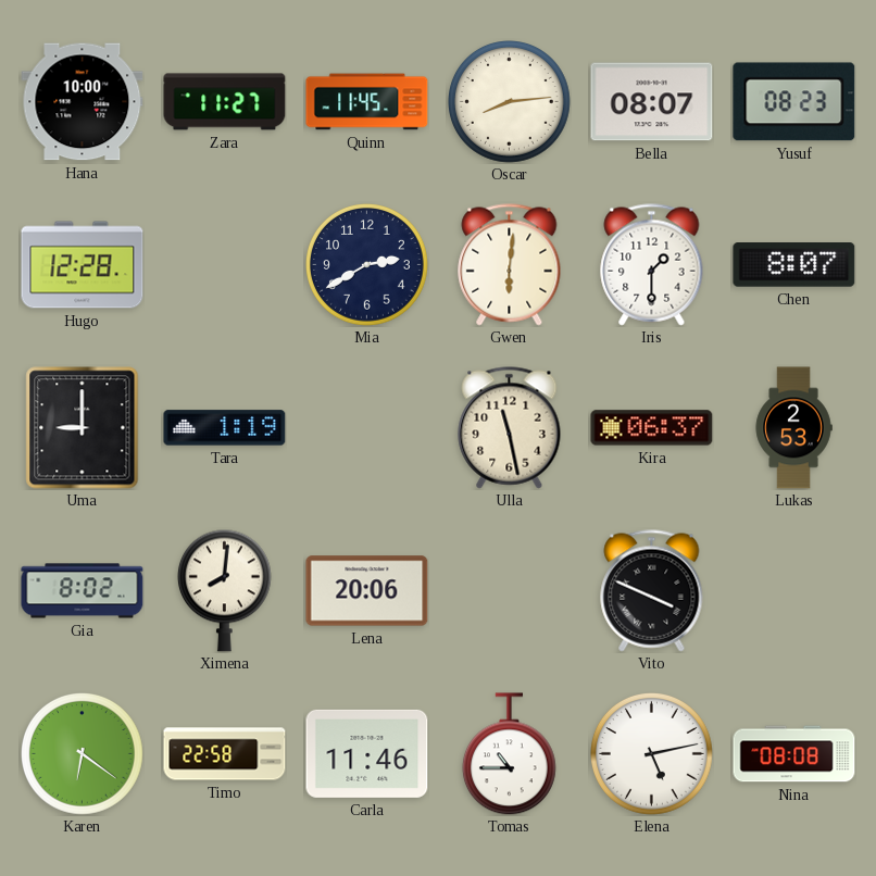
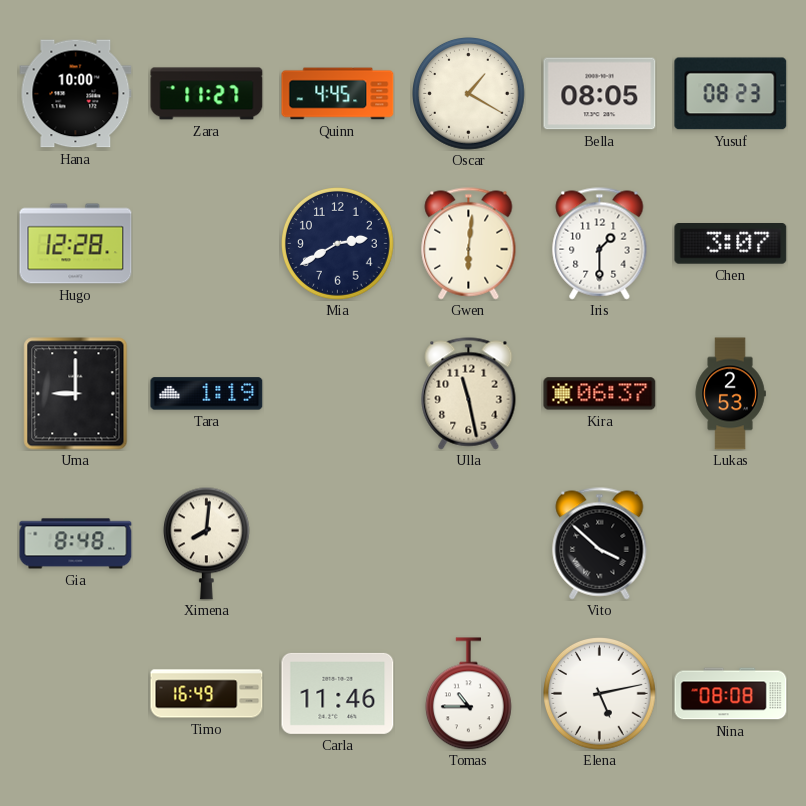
Quinn: 11:45 -> 4:45
Oscar: 8:14 -> 1:20
Bella: 08:07 -> 08:05
Chen: 8:07 -> 3:07
Gia: 8:02 -> 8:48
Lena: 20:06 -> none
Vito: 3:49 -> 3:52
Karen: 6:21 -> none
Timo: 22:58 -> 16:49
